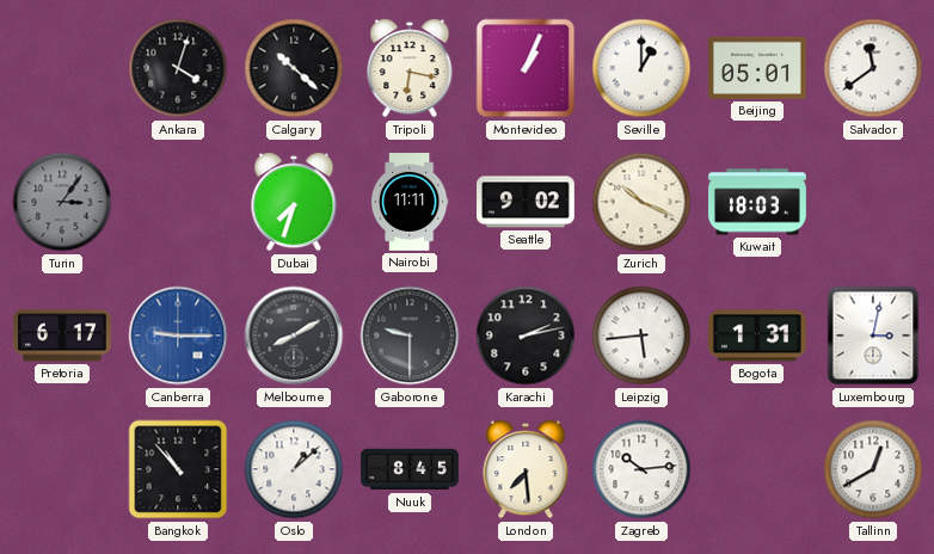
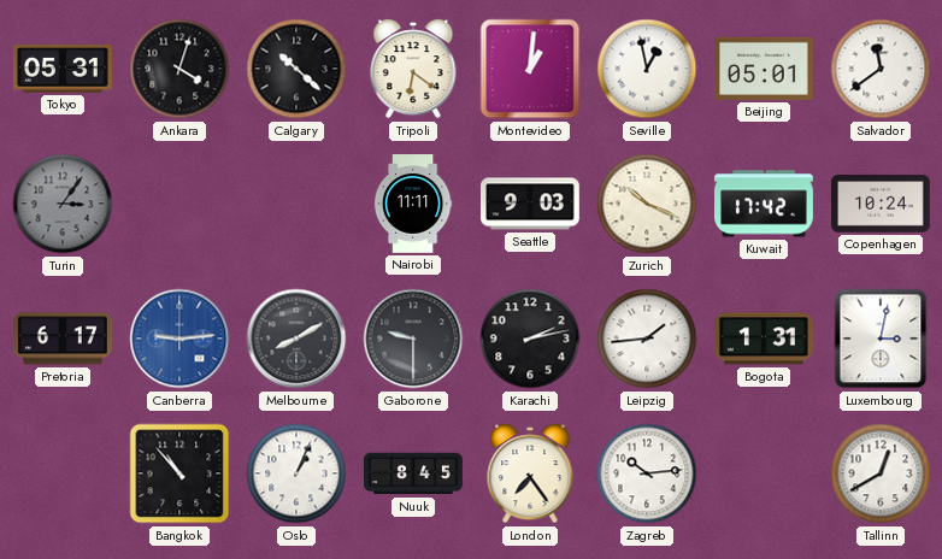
Tokyo: none -> 05:31
Tripoli: 6:17 -> 6:21
Montevideo: 1:04 -> 1:01
Seville: 1:00 -> 12:58
Dubai: 7:33 -> none
Seattle: 9:02 -> 9:03
Kuwait: 18:03 -> 17:42
Copenhagen: none -> 10:24
Canberra: 9:15 -> 9:14
Leipzig: 5:44 -> 1:44
Oslo: 1:08 -> 1:04
London: 7:29 -> 7:24
